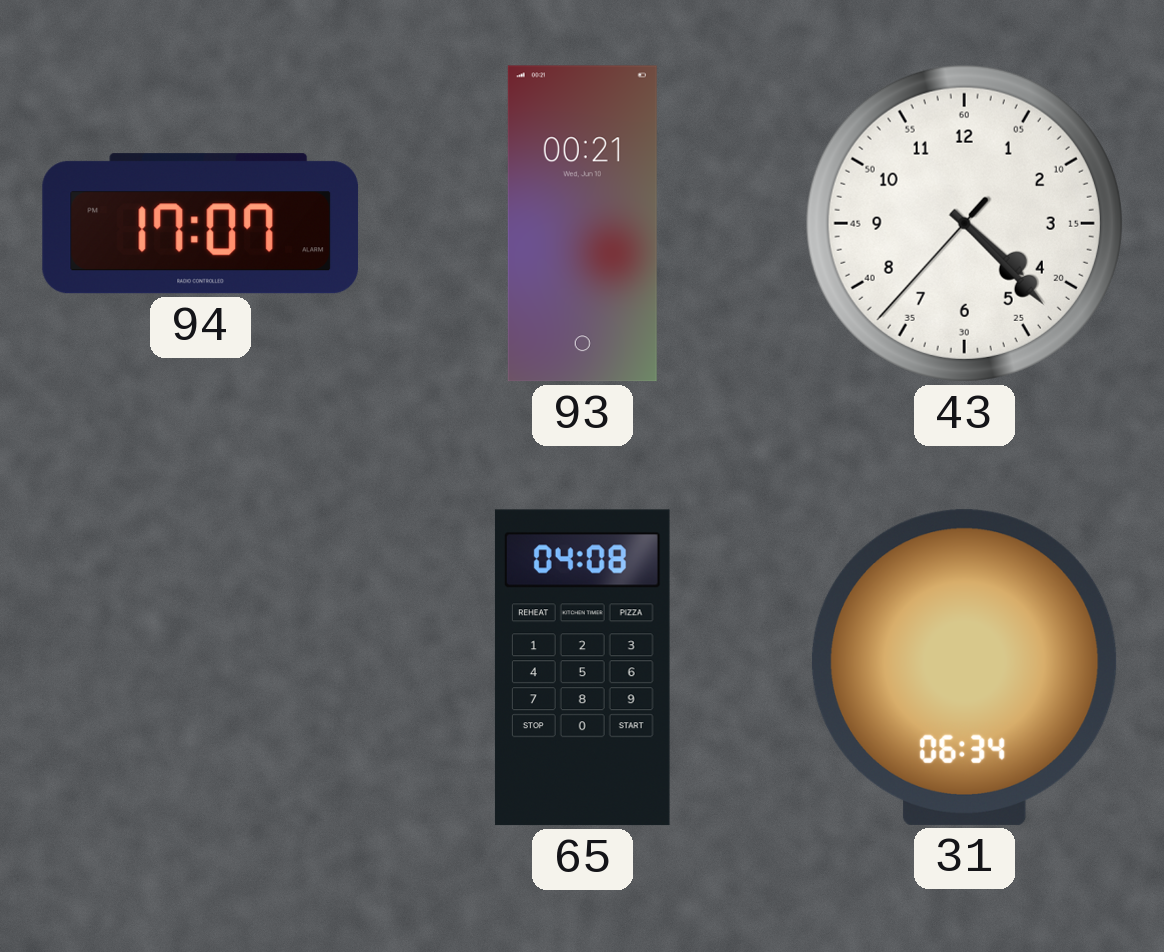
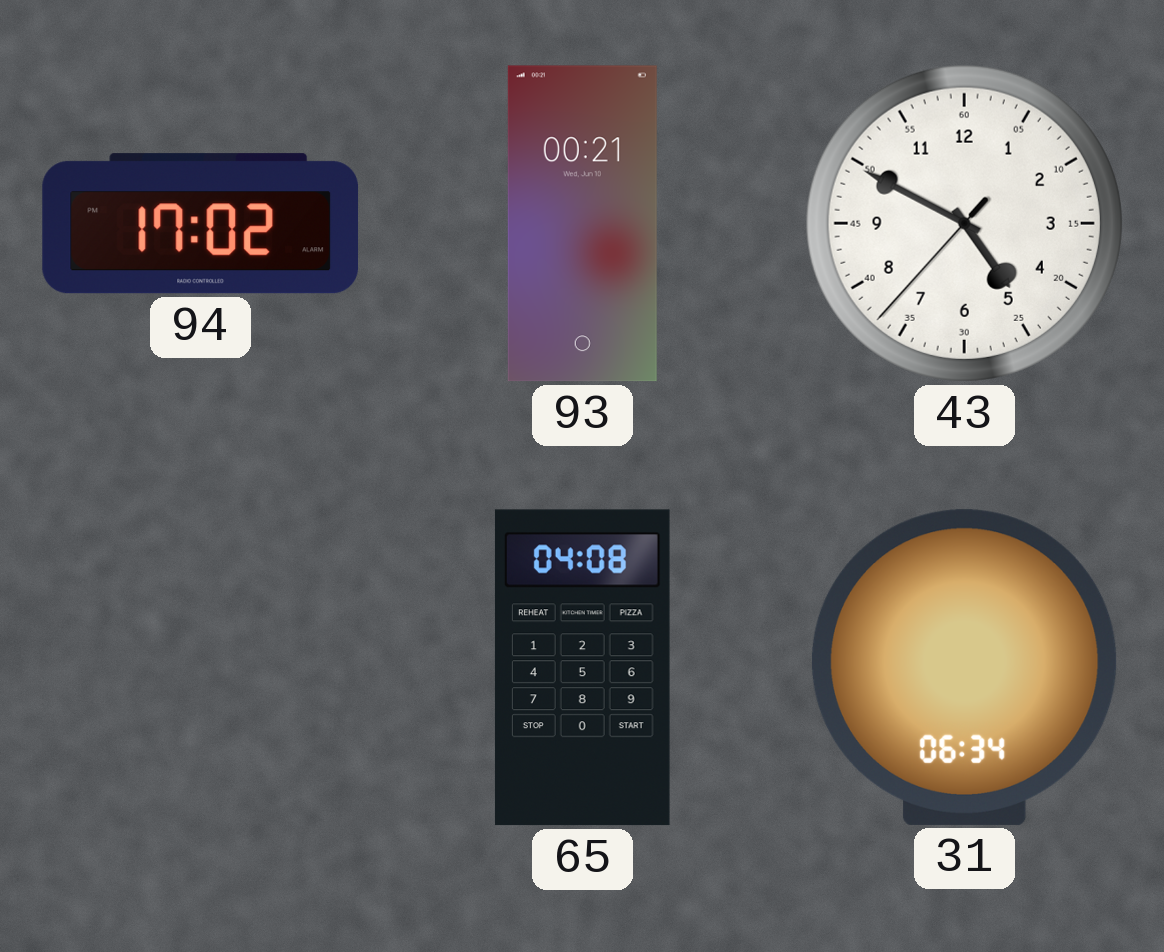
94: 17:07 -> 17:02
43: 4:22 -> 4:49
